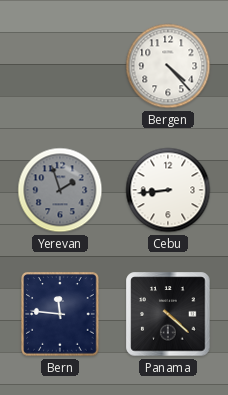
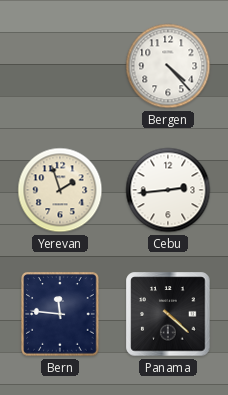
Yerevan dial: grey -> cream
Cebu: 8:44 -> 2:44
